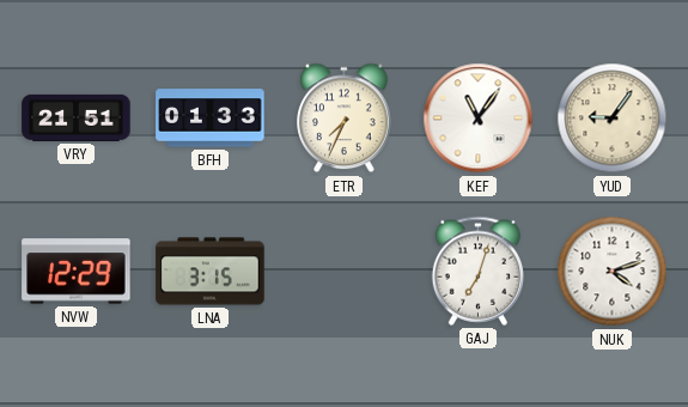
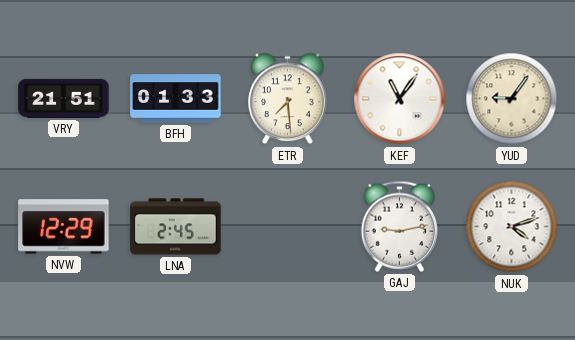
ETR: 7:34 -> 7:29
LNA: 3:15 -> 2:45
GAJ: 7:03 -> 9:13
